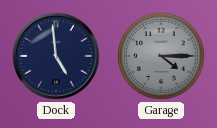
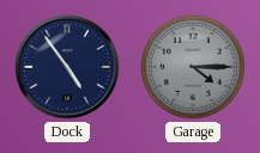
Dock: 4:59 -> 4:54
